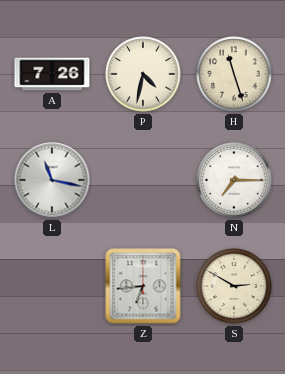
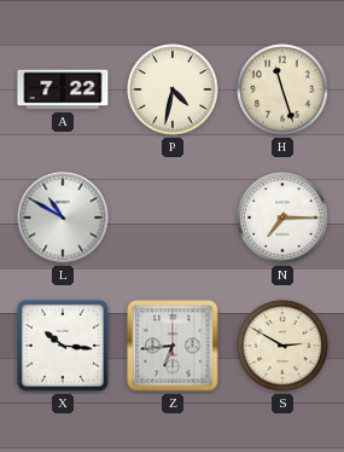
A: 7:26 -> 7:22
L: 11:17 -> 10:50
X: none -> 10:16
